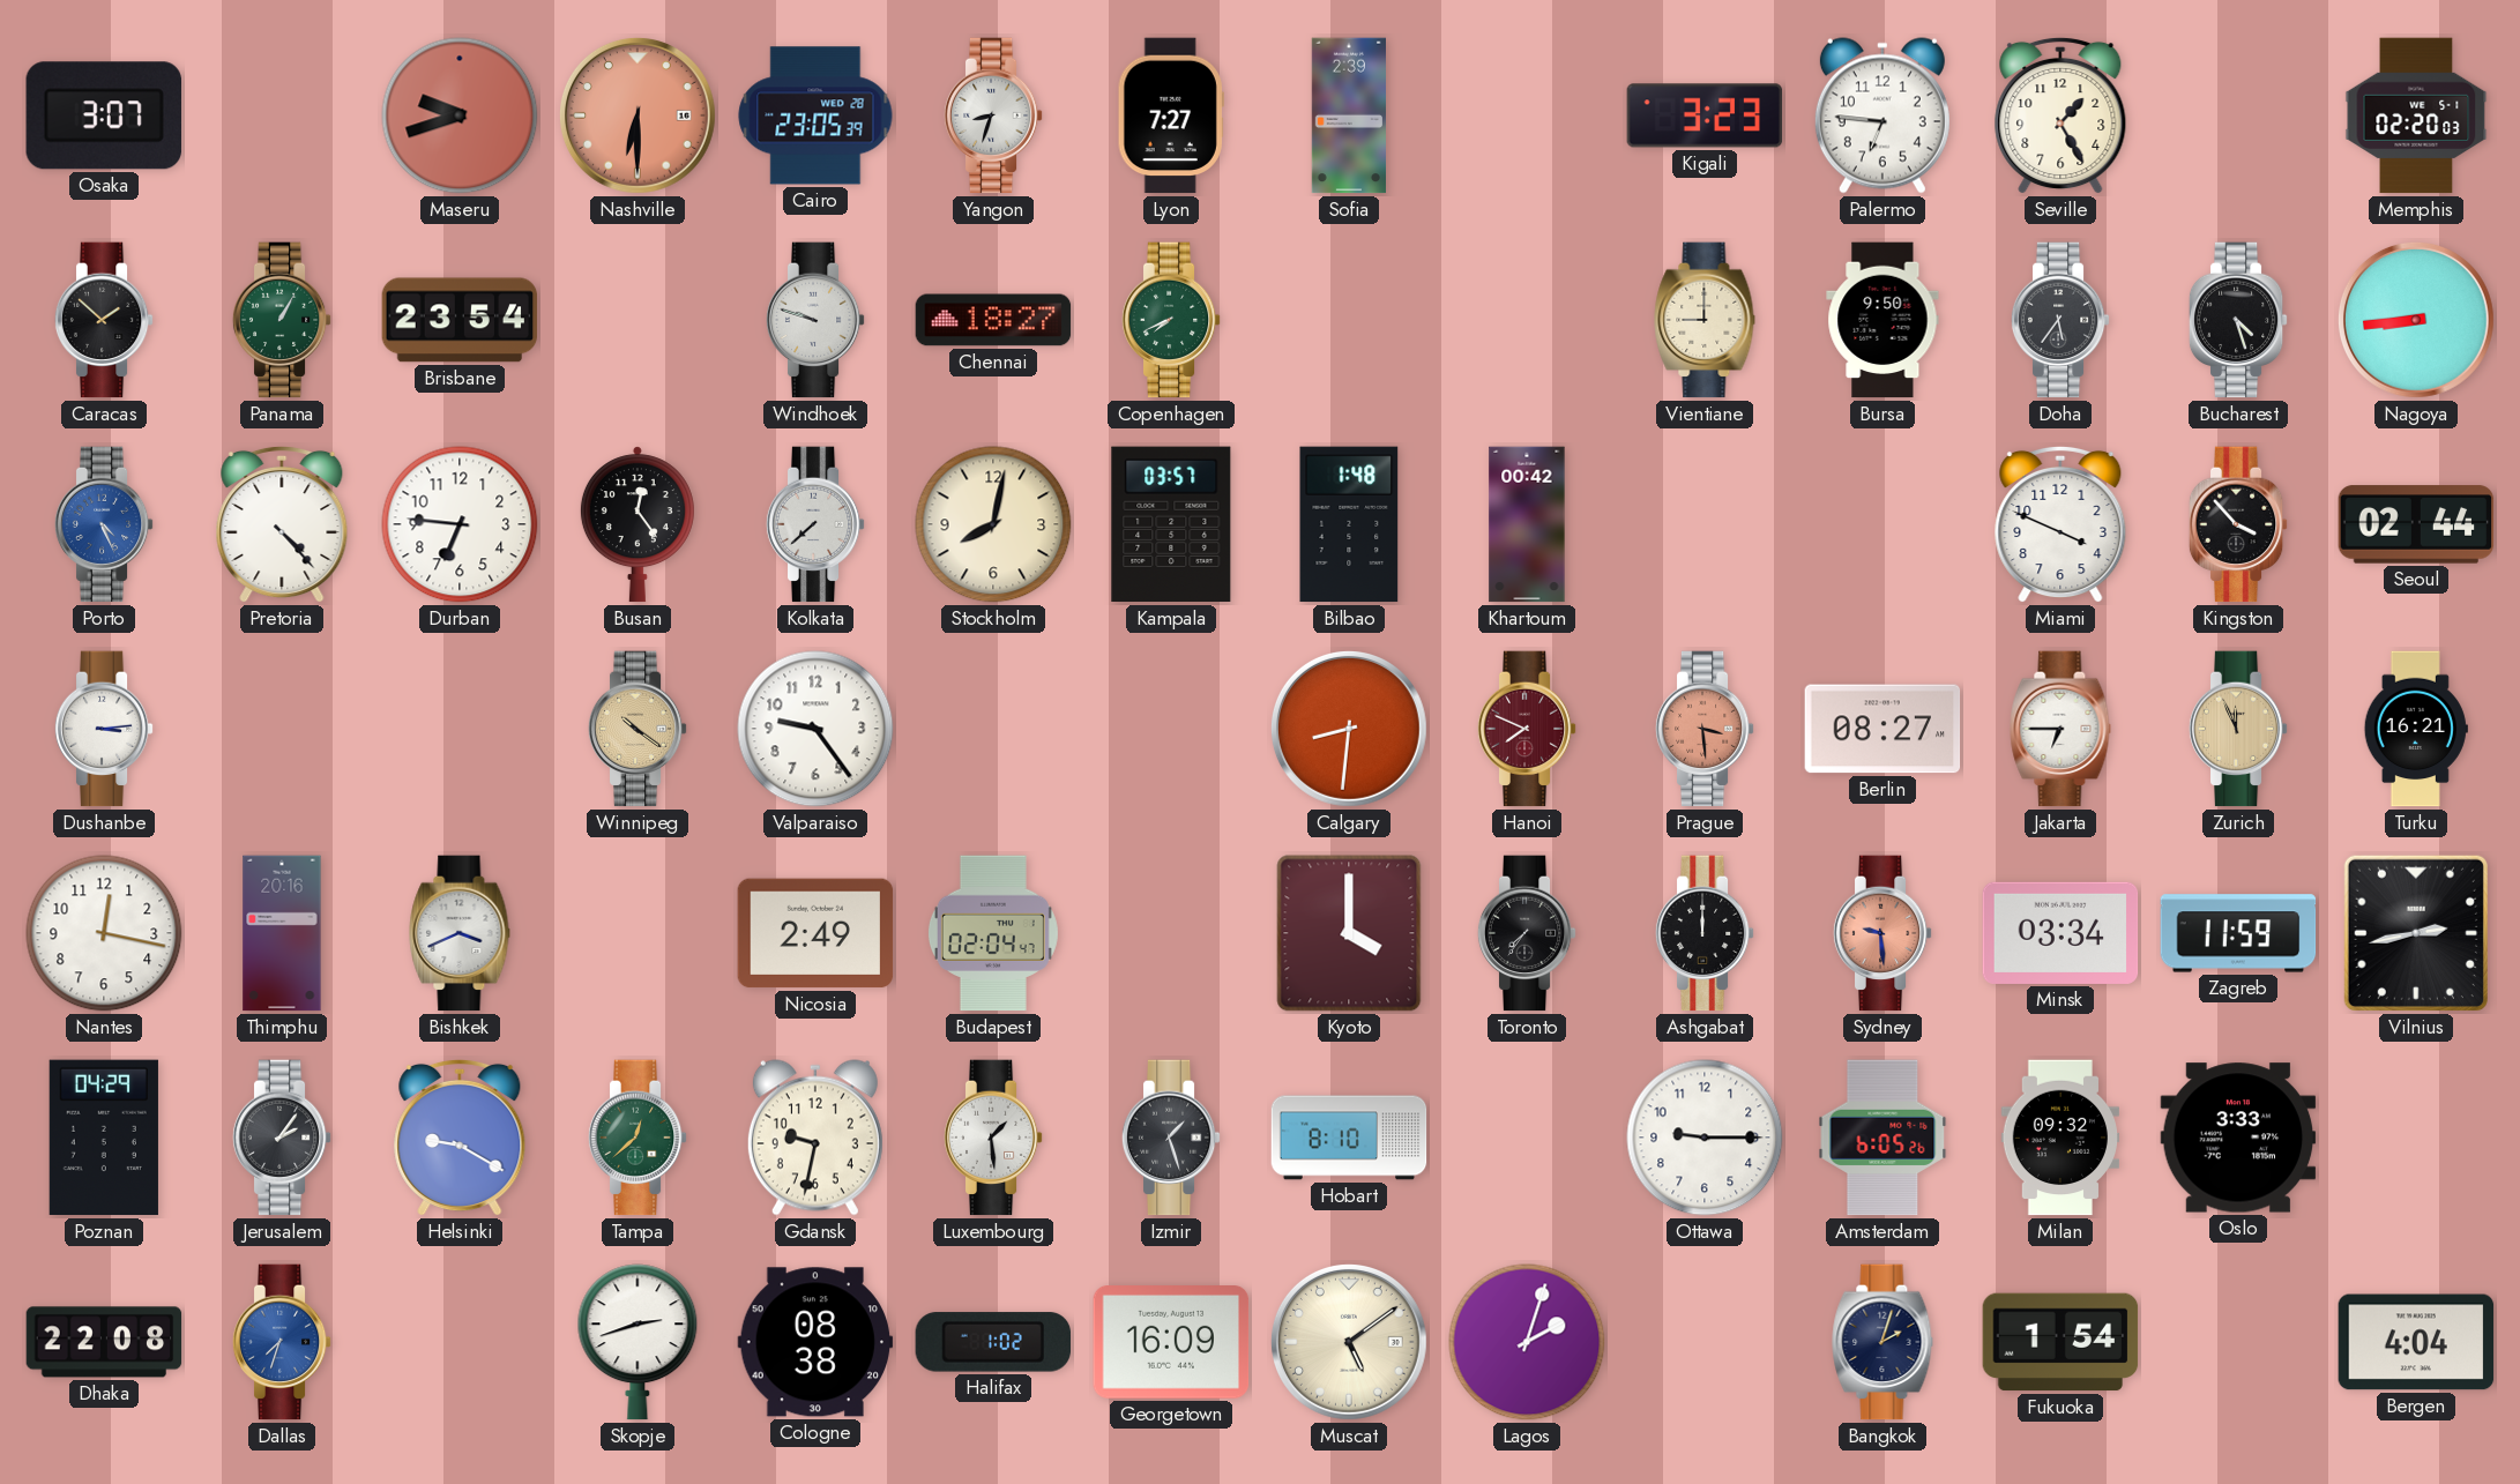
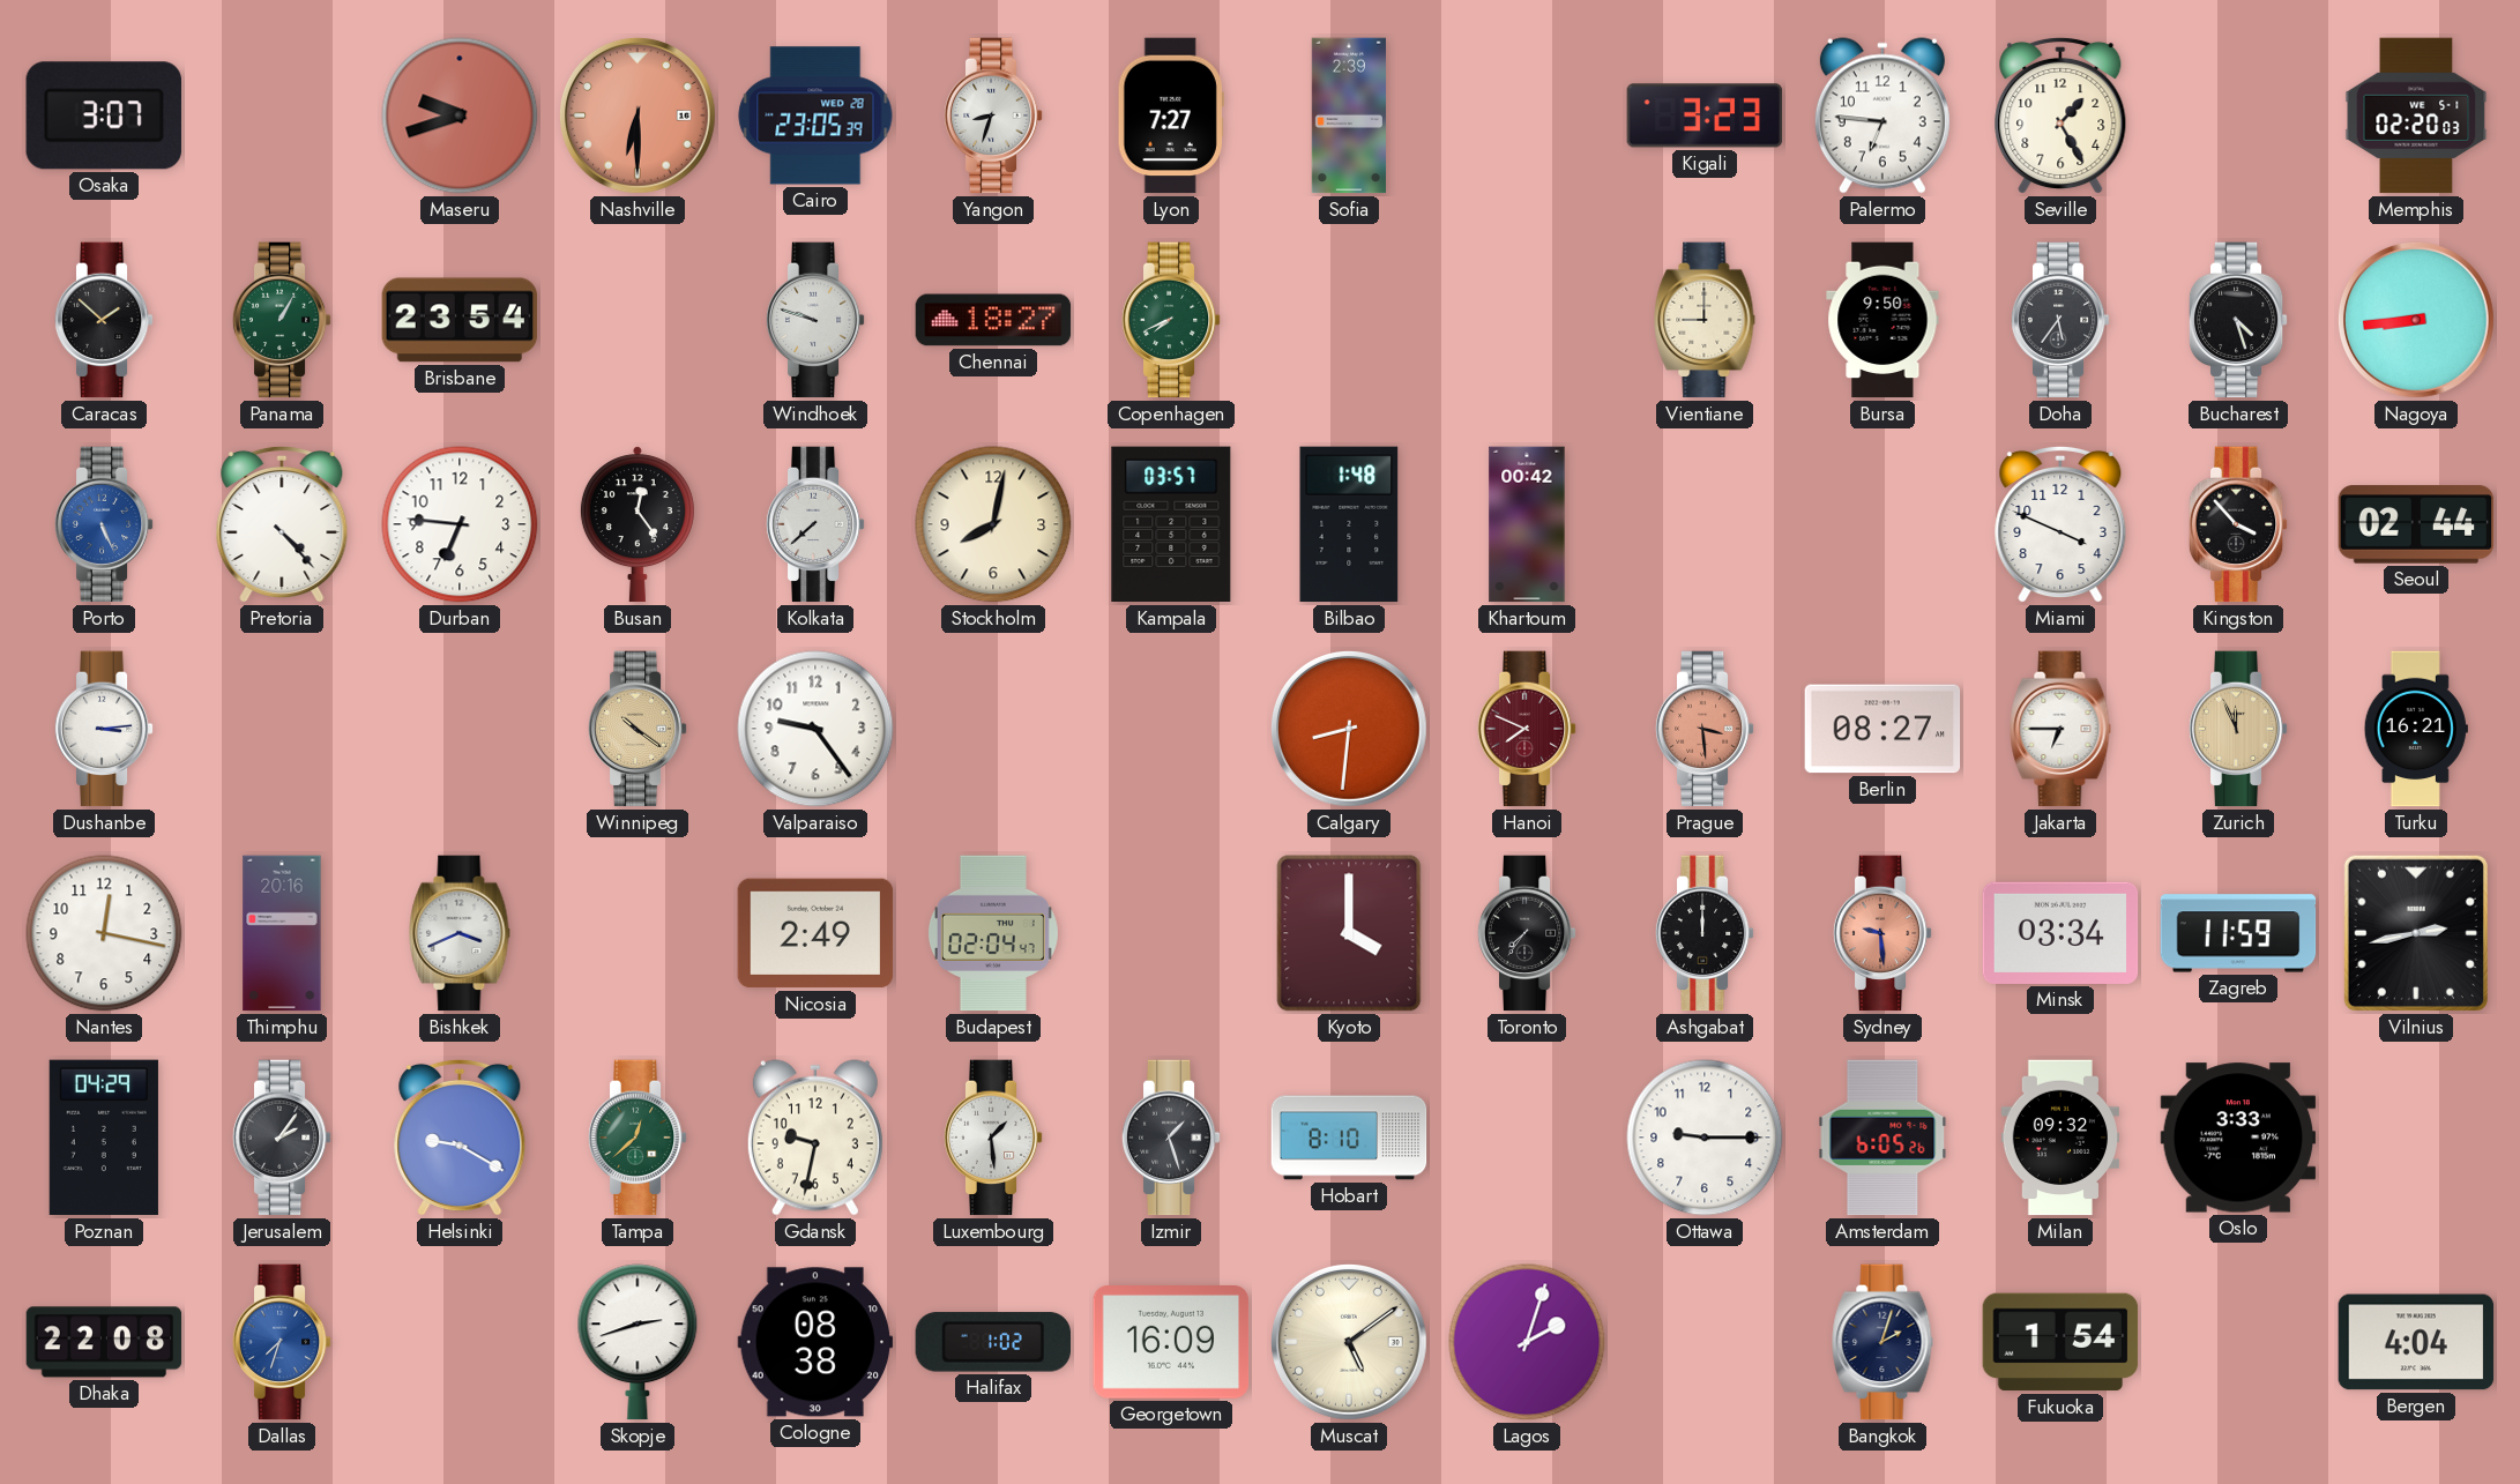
Porto: 4:26 -> 5:26
